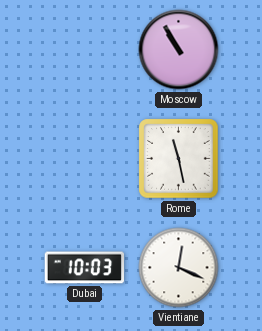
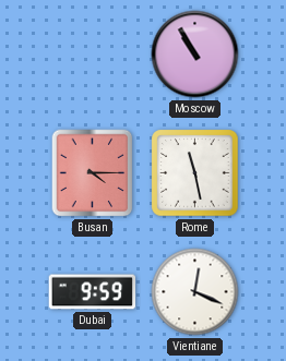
Busan: none -> 4:15
Dubai: 10:03 -> 9:59
